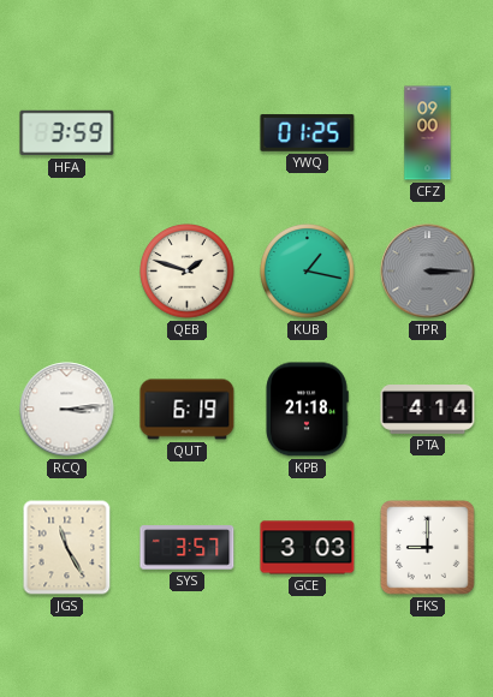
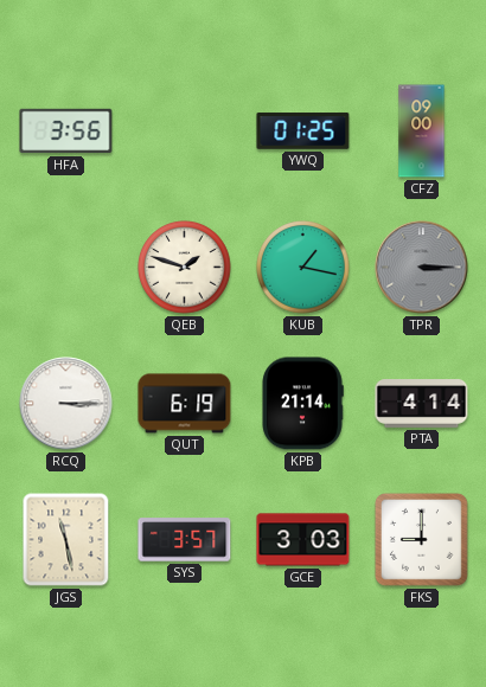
HFA: 3:59 -> 3:56
RCQ: 3:14 -> 3:15
KPB: 21:18 -> 21:14
JGS: 11:25 -> 11:28
